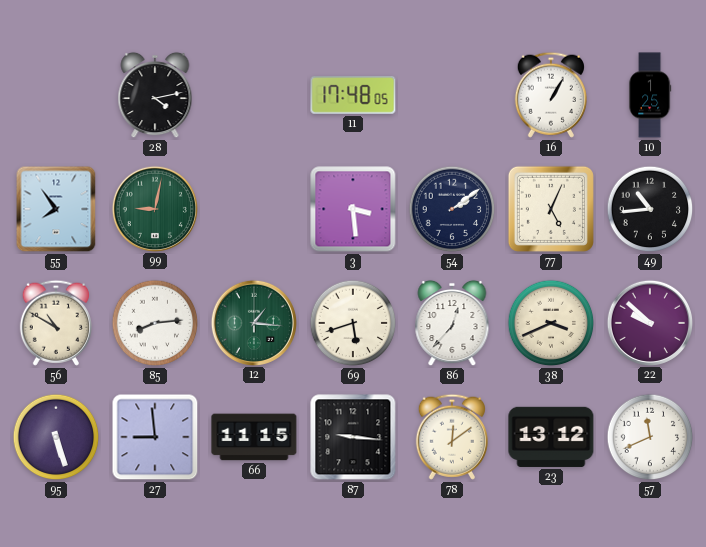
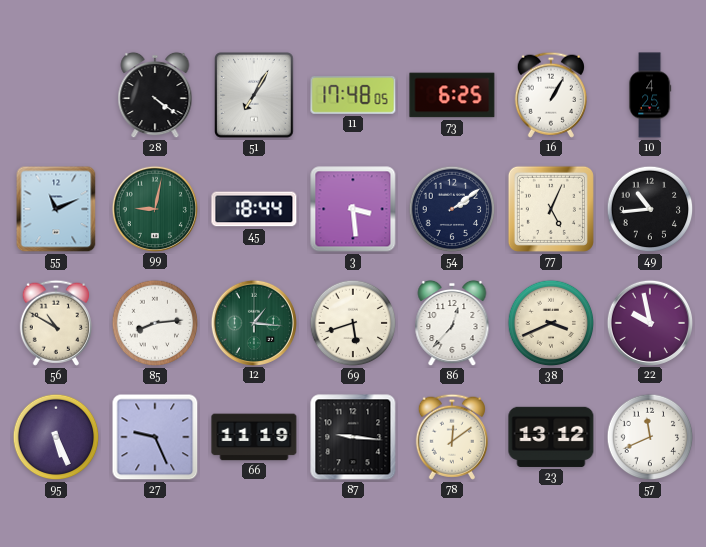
28: 4:13 -> 4:21
51: none -> 7:05
73: none -> 6:25
10: 1:25 -> 4:25
55: 7:54 -> 11:11
45: none -> 18:44
22: 9:52 -> 9:58
95: 5:27 -> 5:26
27: 8:59 -> 9:26
66: 11:15 -> 11:19
